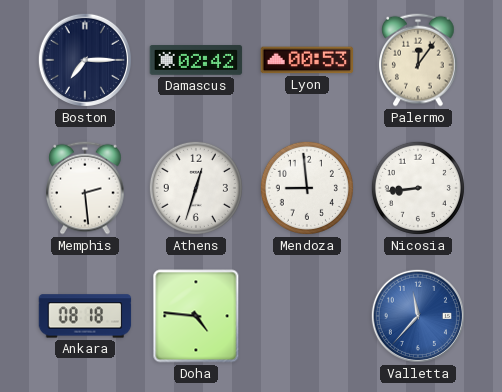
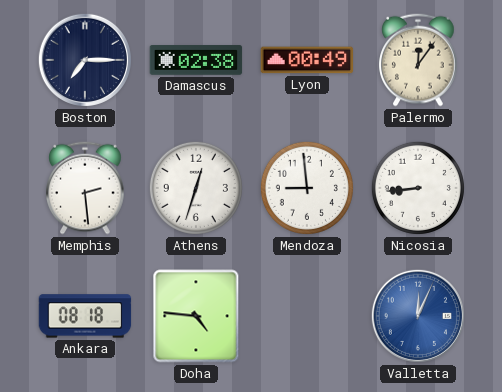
Damascus: 02:42 -> 02:38
Lyon: 00:53 -> 00:49
Valletta: 11:37 -> 12:04
